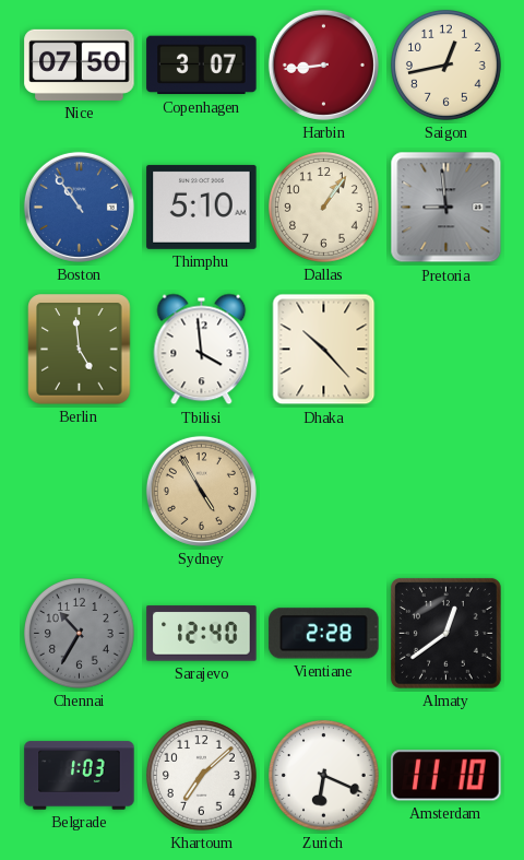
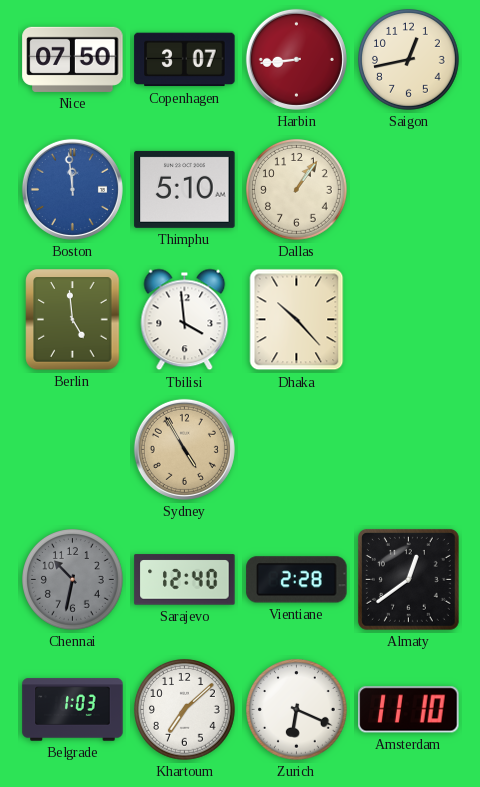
Boston: 10:54 -> 11:59
Pretoria: 8:59 -> none
Chennai: 10:35 -> 10:32
